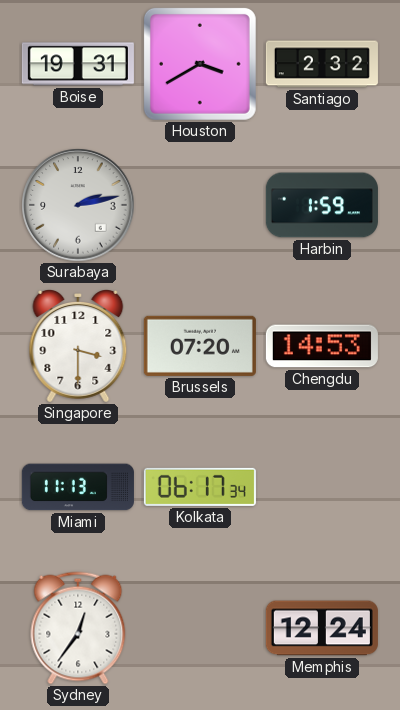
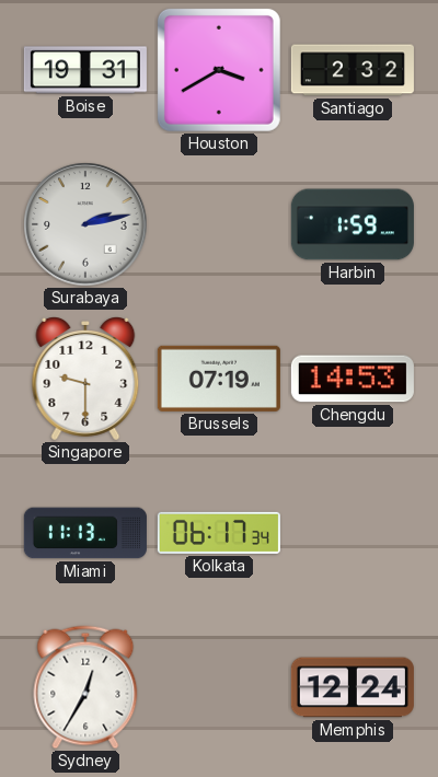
Singapore: 3:30 -> 9:30
Brussels: 07:20 -> 07:19
Sydney: 12:36 -> 12:35
